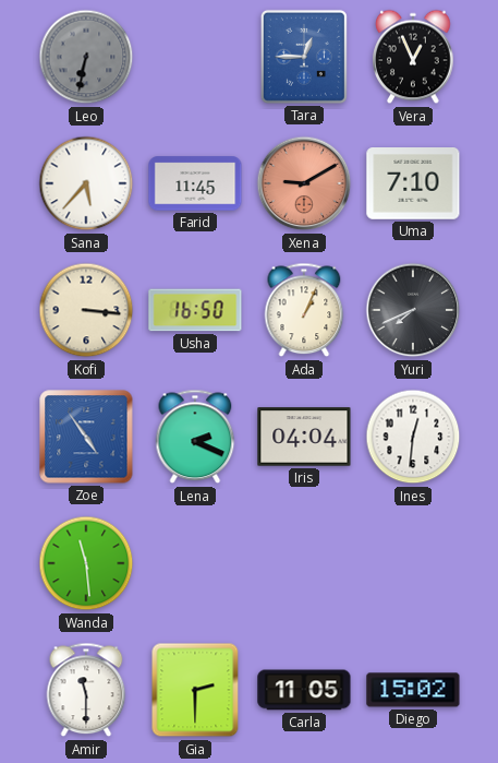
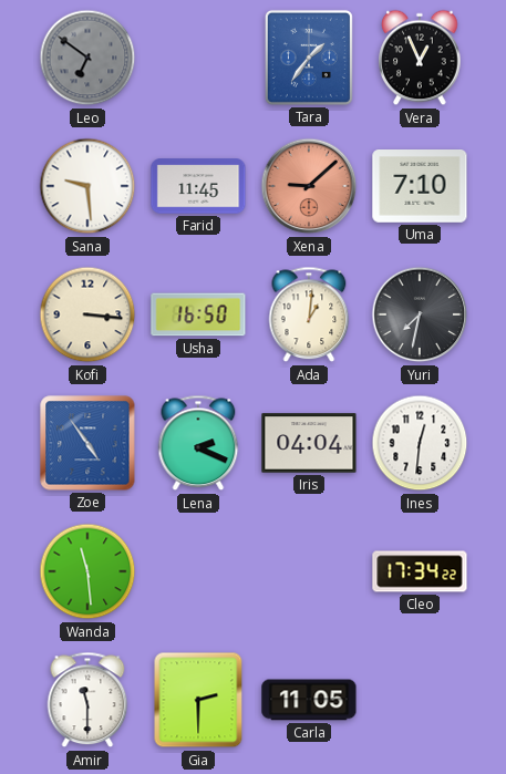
Leo: 6:32 -> 6:51
Tara: 12:45 -> 1:36
Sana: 5:37 -> 9:29
Xena: 9:10 -> 9:08
Ada: 1:04 -> 1:01
Yuri: 7:41 -> 7:32
Cleo: none -> 17:34
Diego: 15:02 -> none
